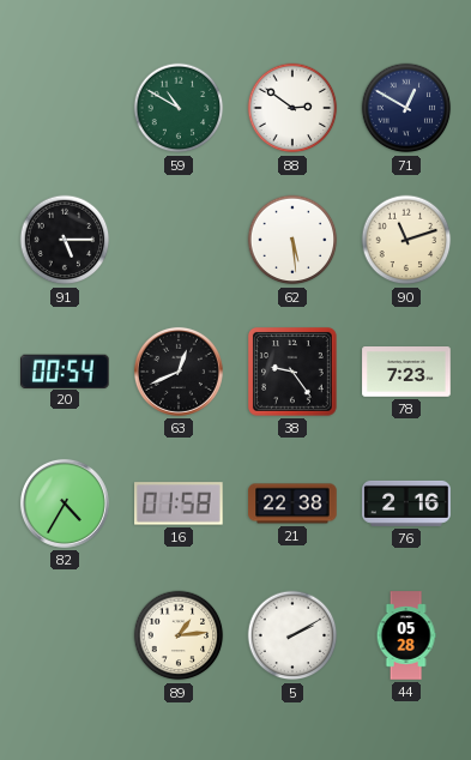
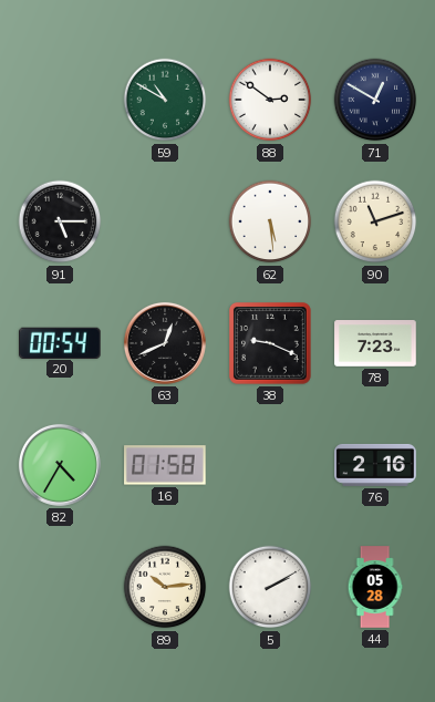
38: 9:24 -> 9:19
21: 22:38 -> none
89: 1:14 -> 10:14
